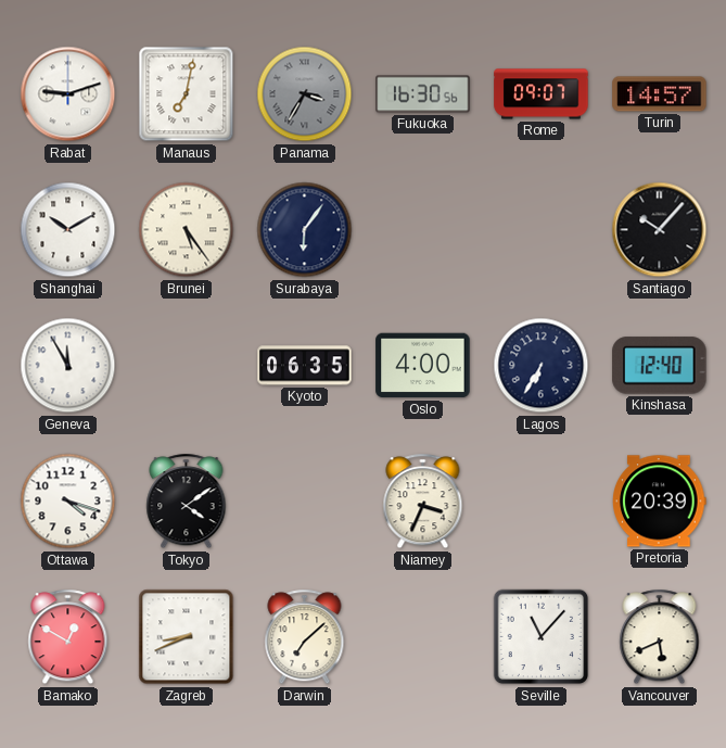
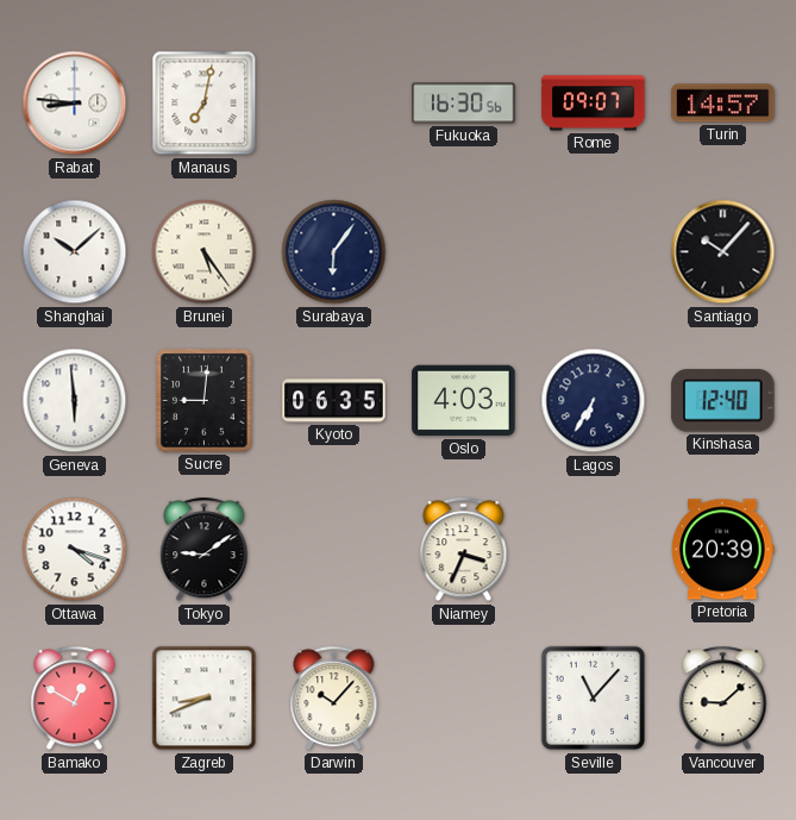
Rabat: 9:12 -> 8:46
Panama: 3:35 -> none
Shanghai: 10:10 -> 10:08
Geneva: 11:55 -> 5:59
Sucre: none -> 9:01
Oslo: 4:00 -> 4:03
Tokyo: 4:09 -> 9:09
Darwin: 7:08 -> 10:07
Vancouver: 5:41 -> 9:08
